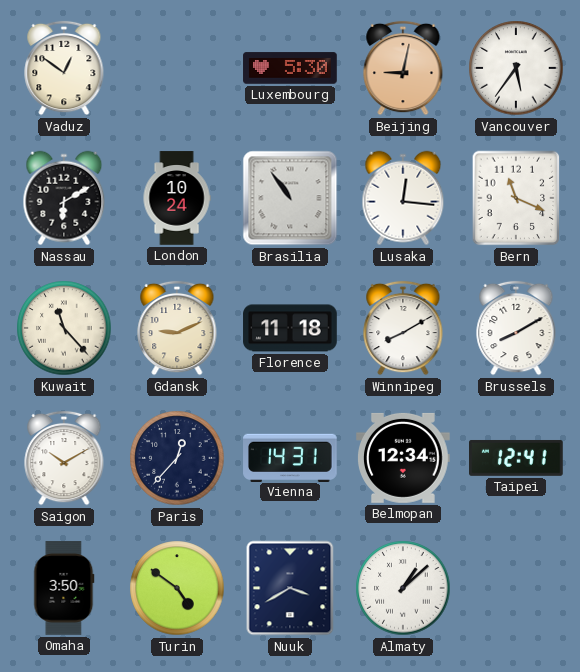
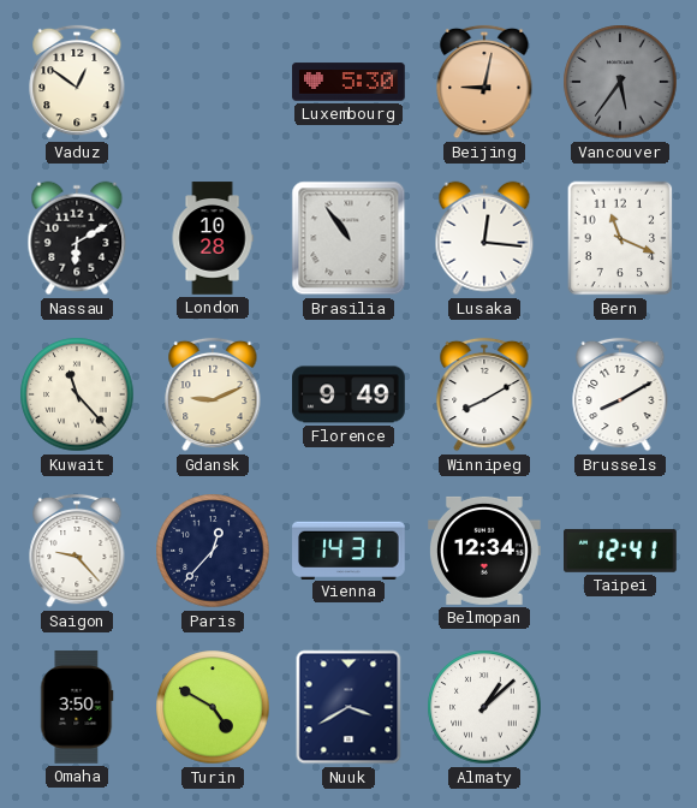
Vancouver dial: white -> grey
London: 10:24 -> 10:28
Florence: 11:18 -> 9:49
Saigon: 10:10 -> 9:23
Turin: 4:51 -> 4:50
